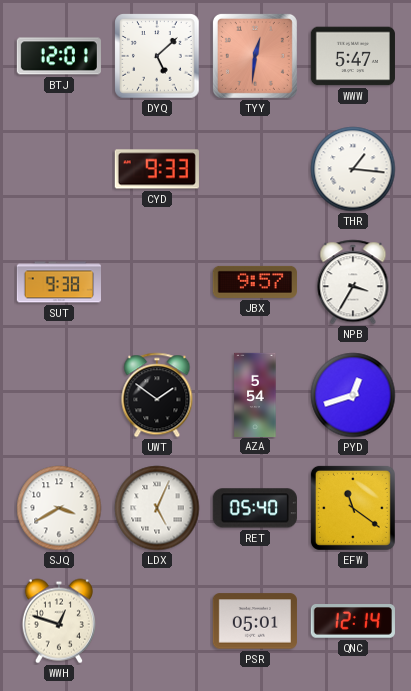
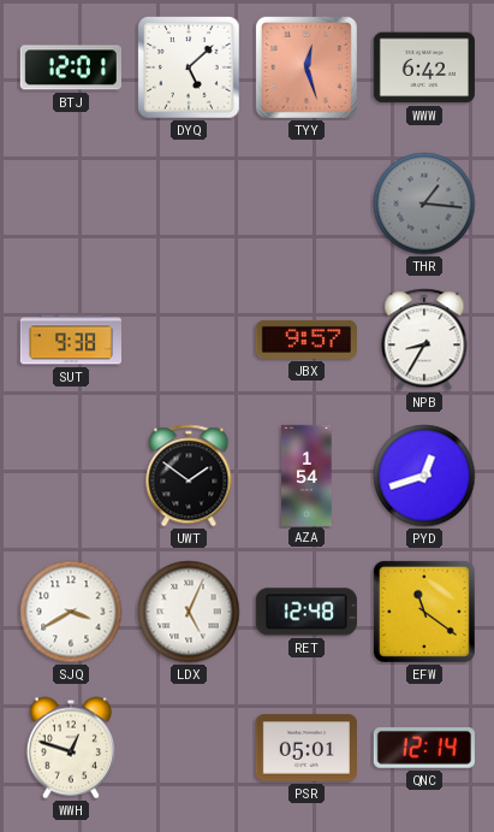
TYY: 12:31 -> 12:27
WWW: 5:47 -> 6:42
CYD: 9:33 -> none
THR dial: white -> grey
NPB: 3:35 -> 8:35
AZA: 5:54 -> 1:54
RET: 05:40 -> 12:48
